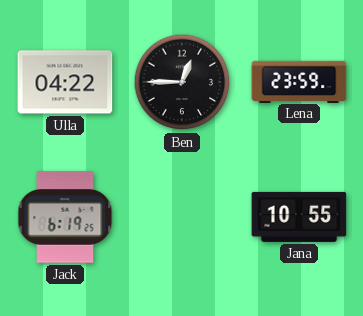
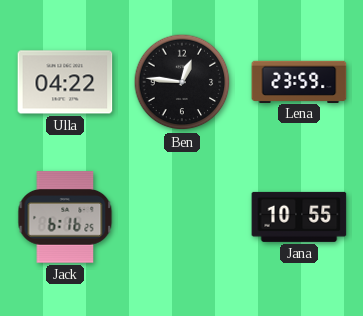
Ben: 12:45 -> 12:46
Jack: 6:19 -> 6:16
